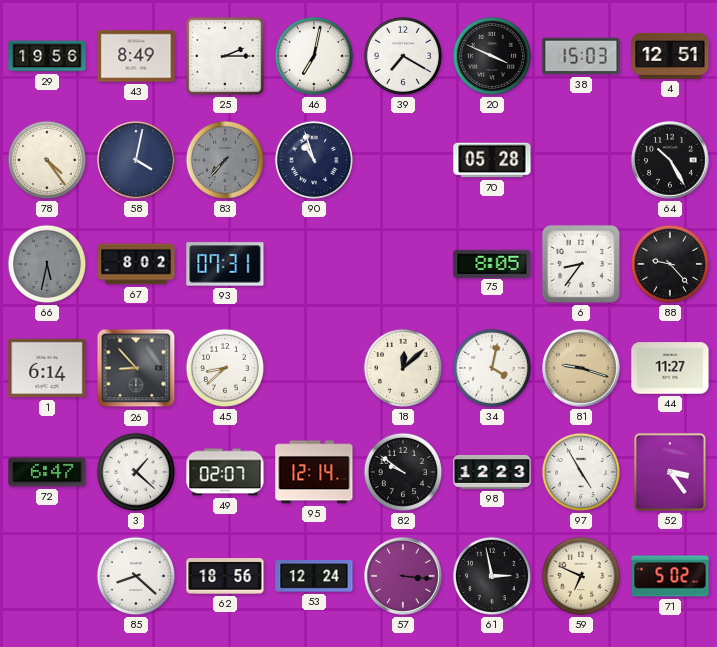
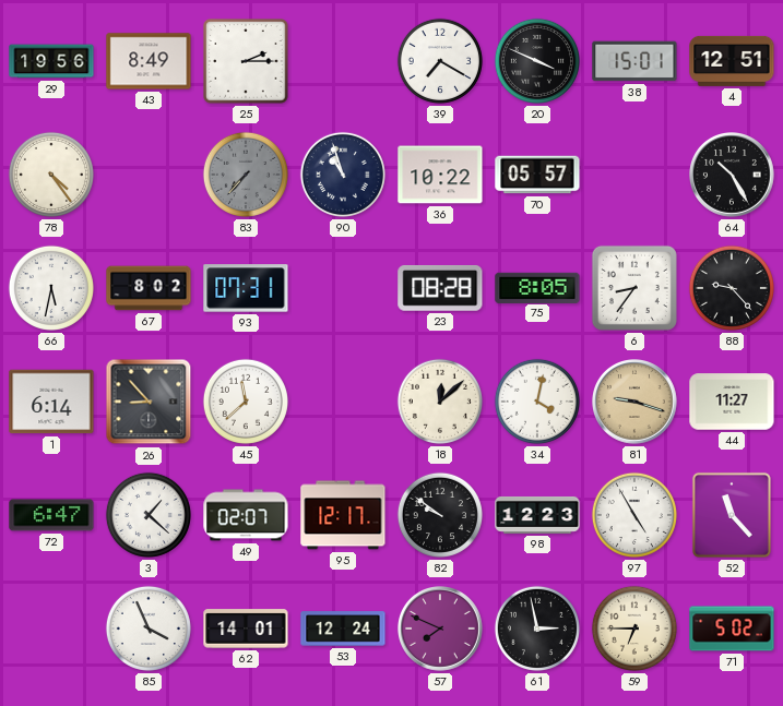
46: 7:02 -> none
38: 15:03 -> 15:01
58: 4:02 -> none
36: none -> 10:22
70: 05:28 -> 05:57
66 dial: grey -> white
23: none -> 08:28
45: 8:38 -> 11:38
95: 12:14 -> 12:17
52: 3:24 -> 11:23
85: 8:22 -> 3:56
62: 18:56 -> 14:01
57: 3:16 -> 7:49
59: 6:49 -> 6:45
